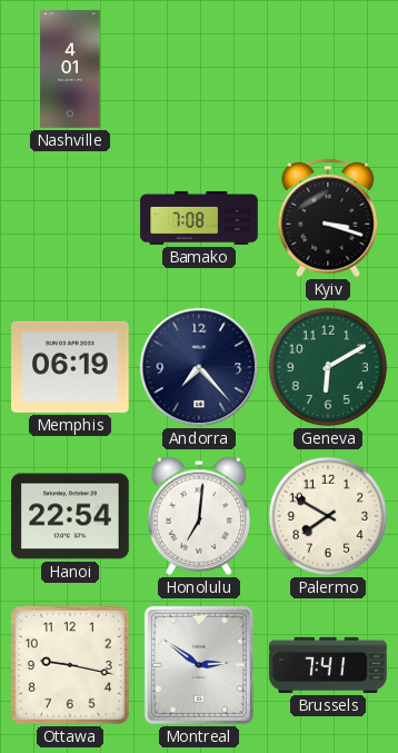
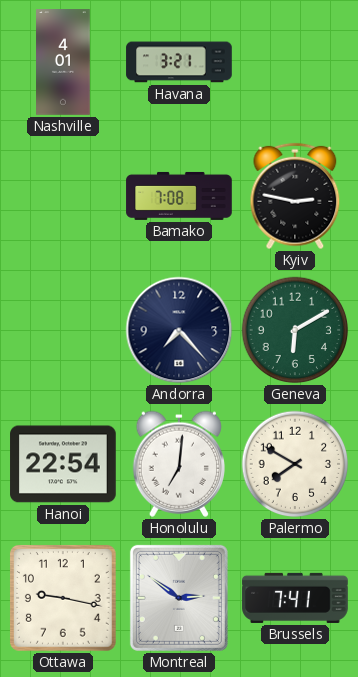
Havana: none -> 3:21
Kyiv: 3:18 -> 2:47
Memphis: 06:19 -> none
